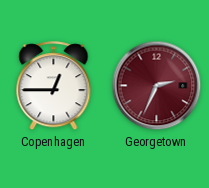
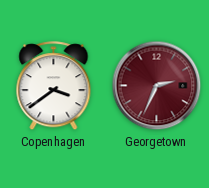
Copenhagen: 12:45 -> 3:39
